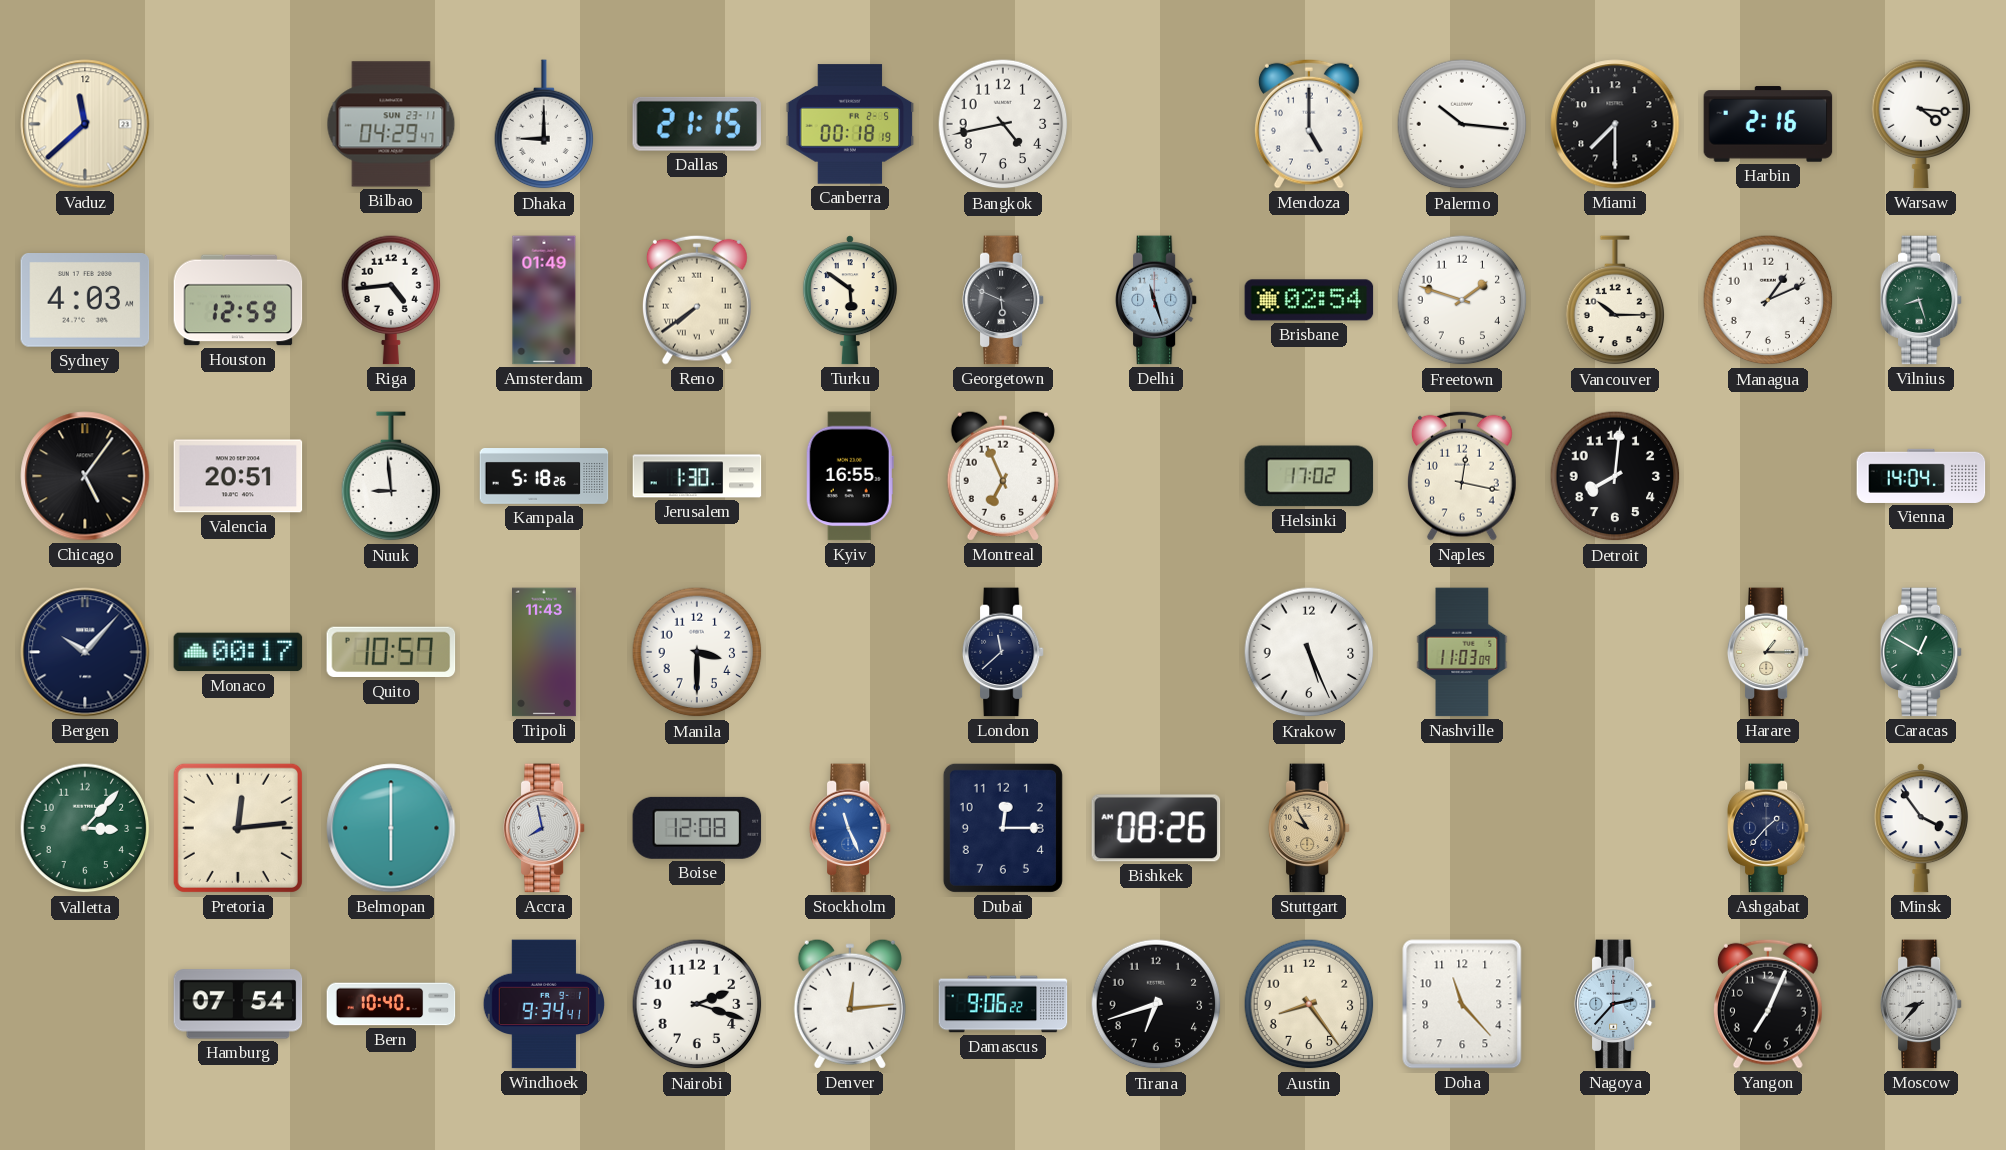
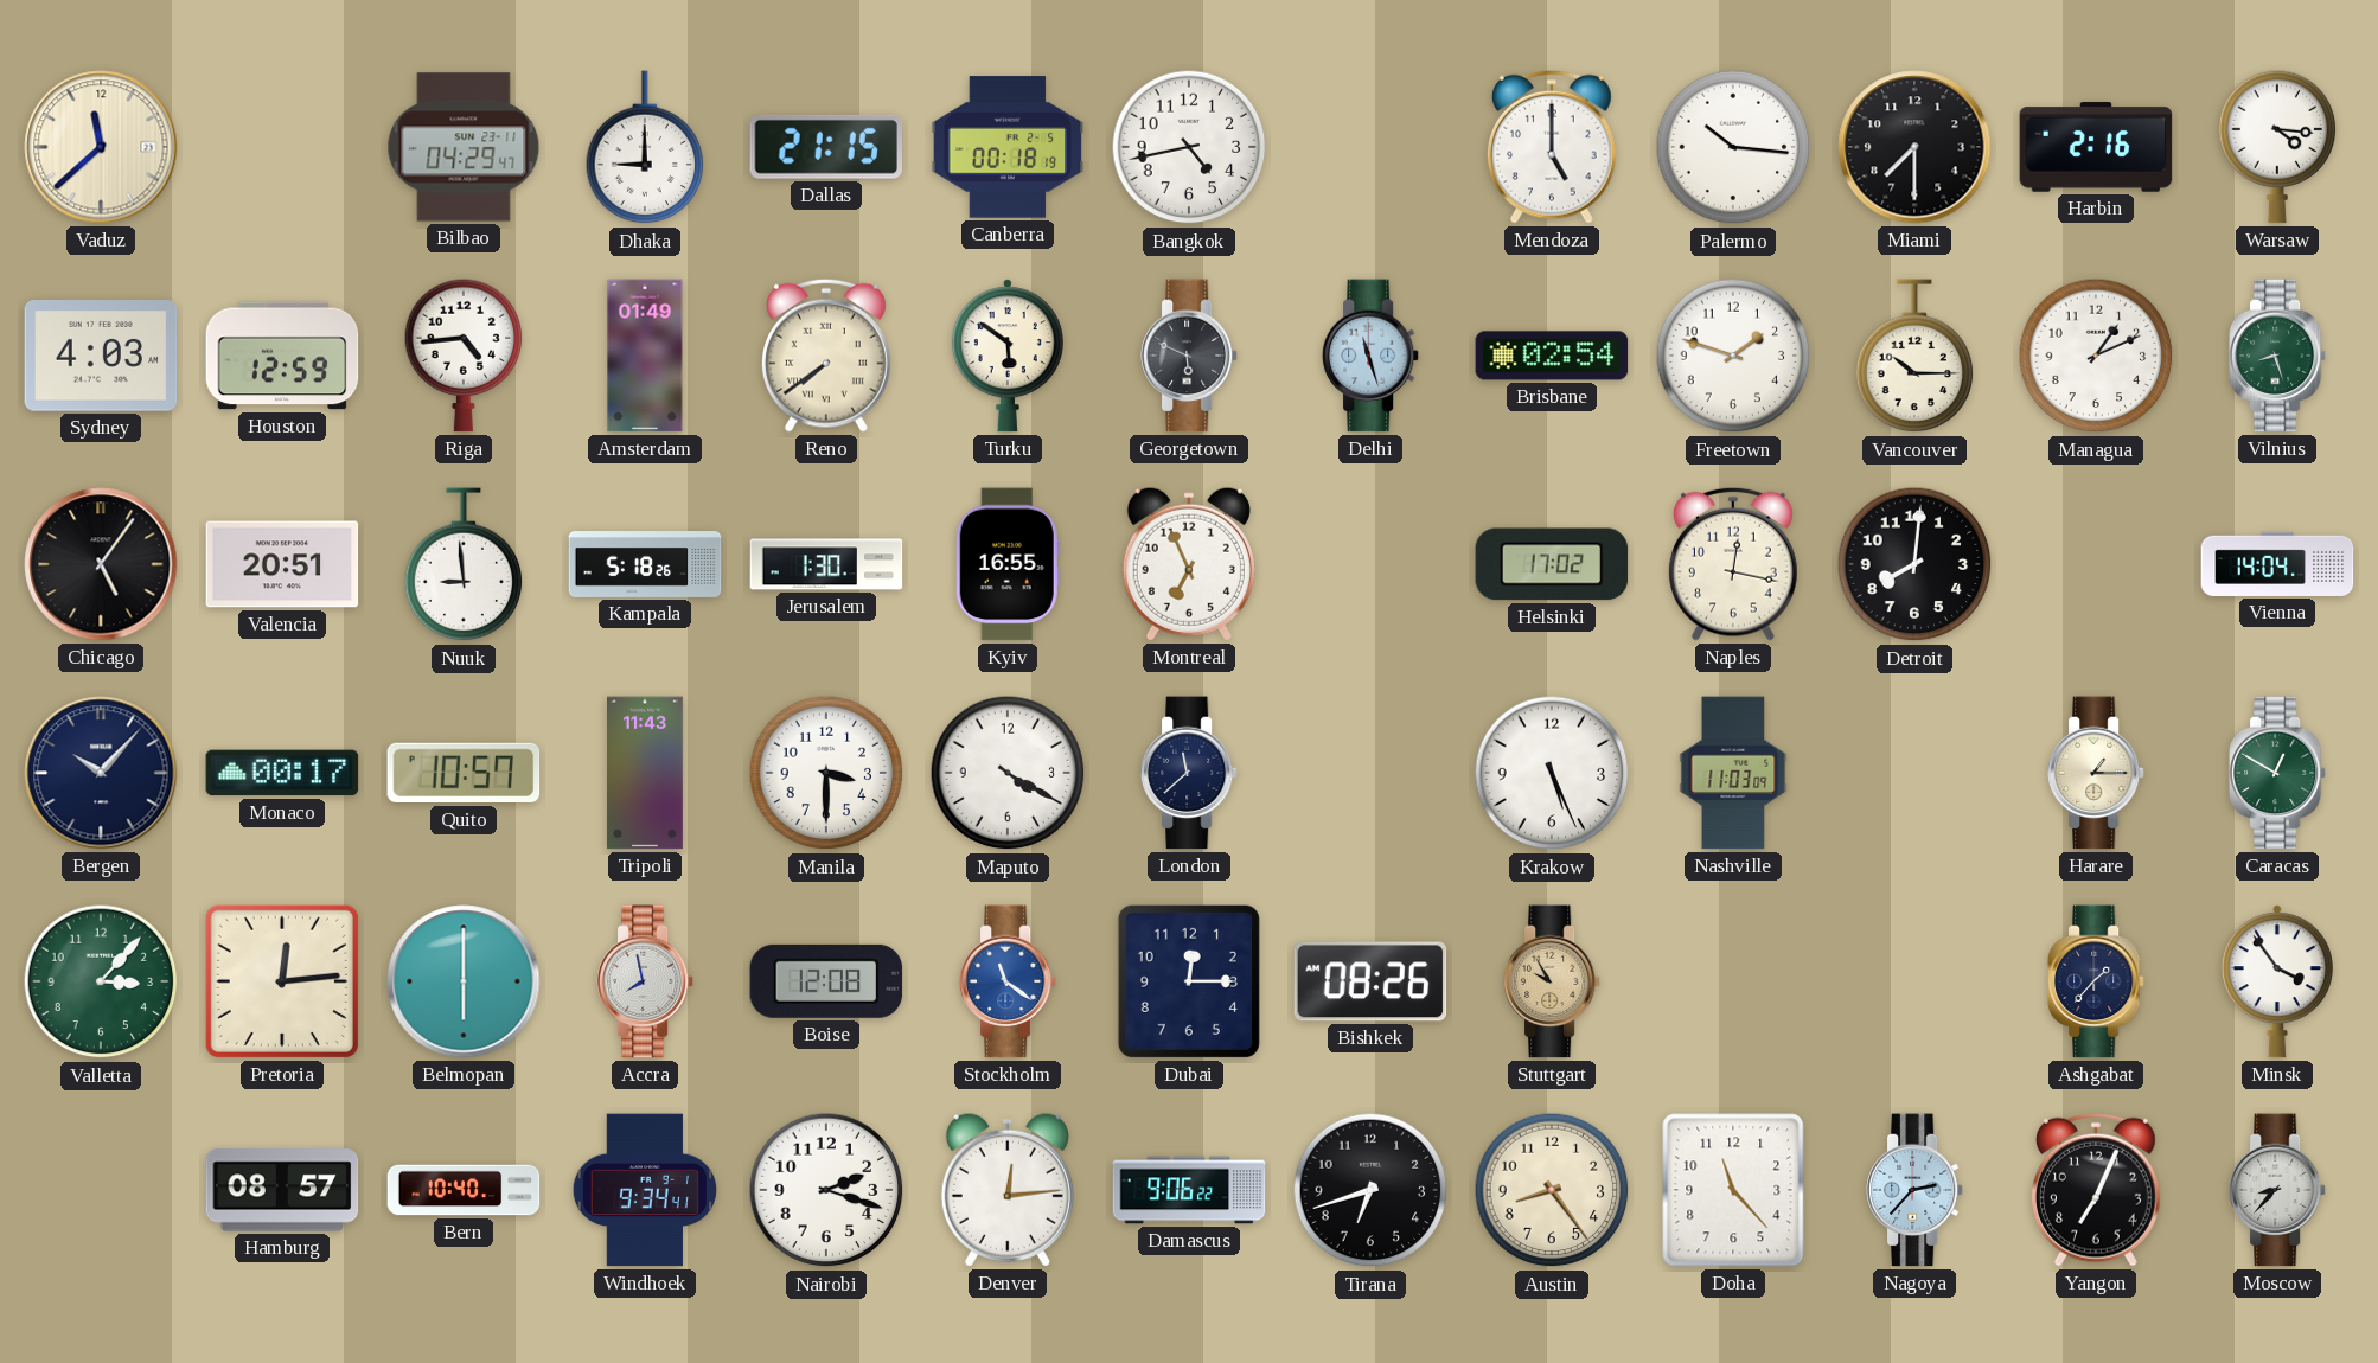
Maputo: none -> 4:20
Stockholm: 11:26 -> 11:21
Hamburg: 07:54 -> 08:57
